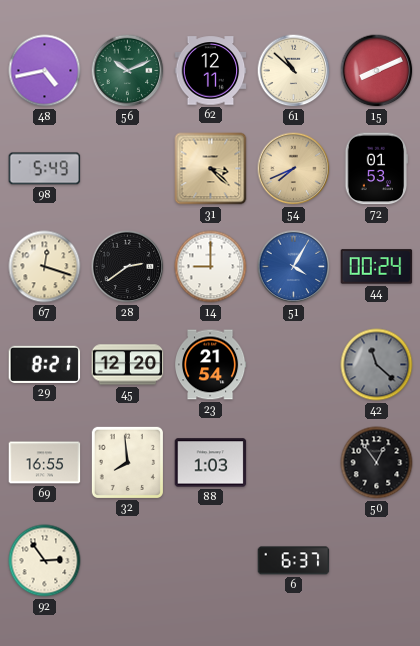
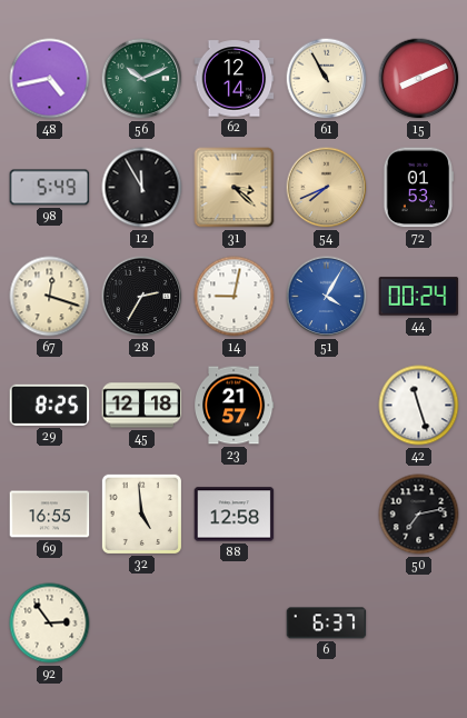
62: 12:11 -> 12:14
61: 10:52 -> 10:55
12: none -> 11:55
28: 2:39 -> 2:35
14: 9:00 -> 9:02
29: 8:21 -> 8:25
45: 12:20 -> 12:18
23: 21:54 -> 21:57
42: 11:22 -> 11:27
42 dial: grey -> white
32: 7:59 -> 4:59
88: 1:03 -> 12:58
50: 12:54 -> 7:13
